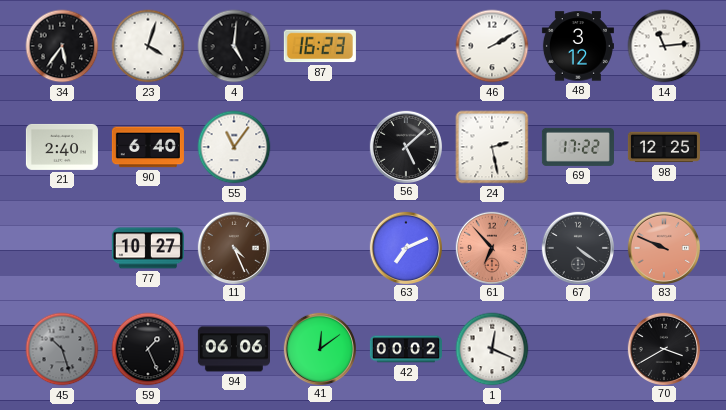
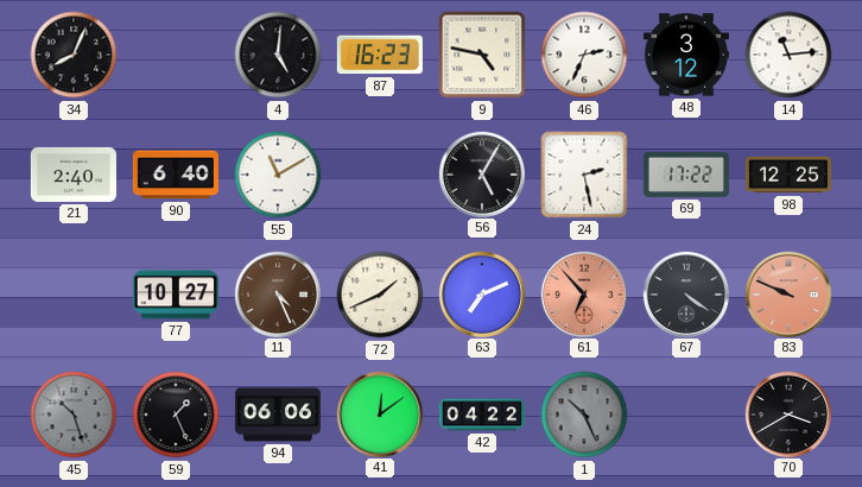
34: 5:36 -> 8:04
23: 4:03 -> none
9: none -> 4:47
46: 2:10 -> 2:34
55: 11:06 -> 11:10
56: 5:08 -> 5:05
72: none -> 1:41
42: 00:02 -> 04:22
1: 12:19 -> 10:26
1 dial: white -> grey
